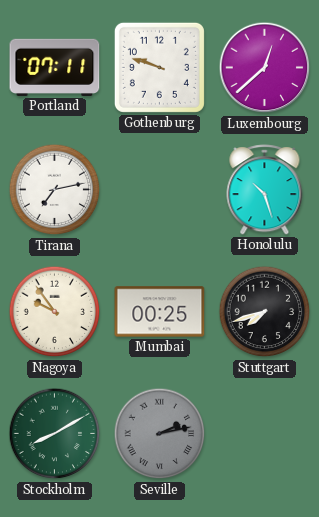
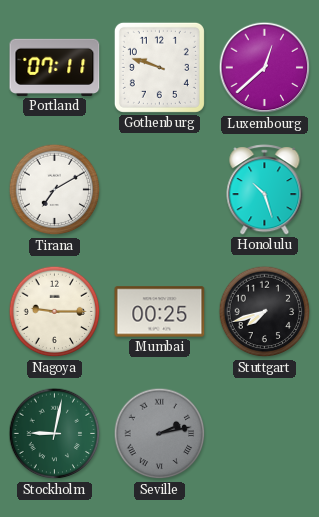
Tirana: 7:13 -> 7:10
Nagoya: 9:54 -> 9:15
Stockholm: 8:10 -> 9:02
